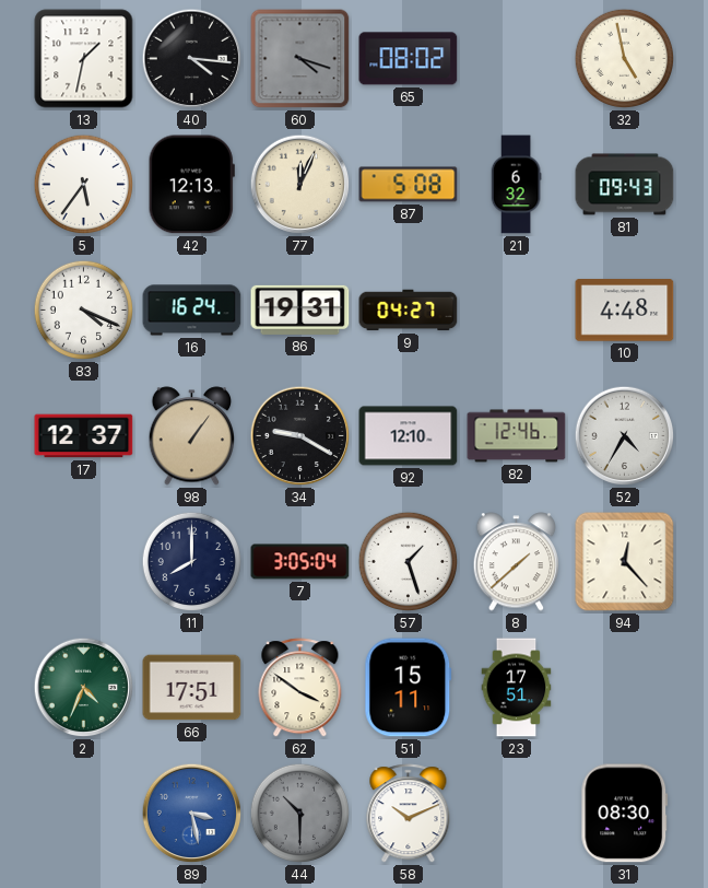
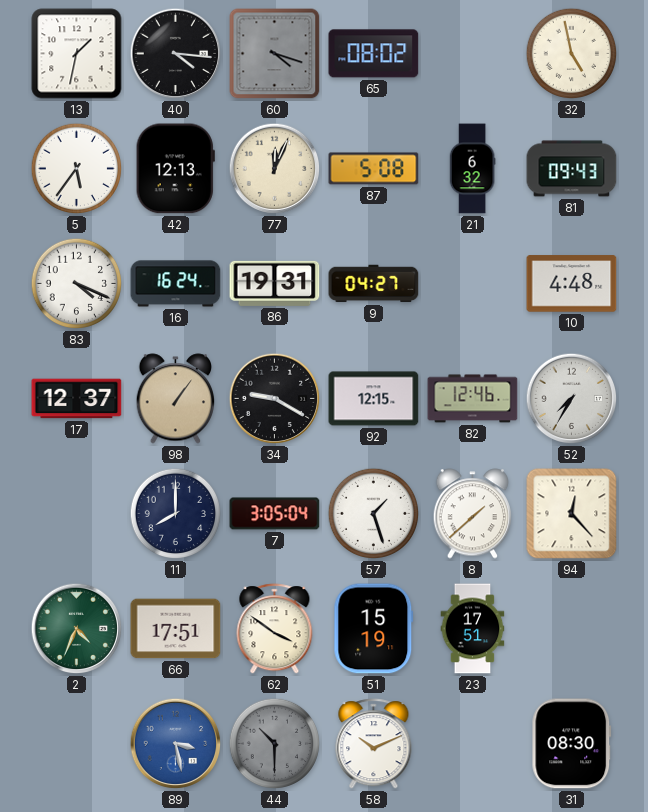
92: 12:10 -> 12:15
52: 4:35 -> 7:35
51: 15:11 -> 15:19
